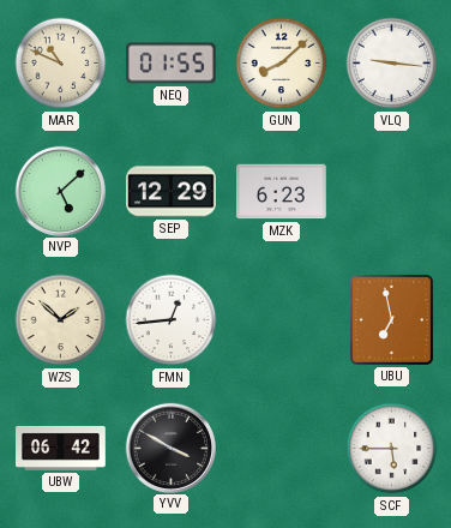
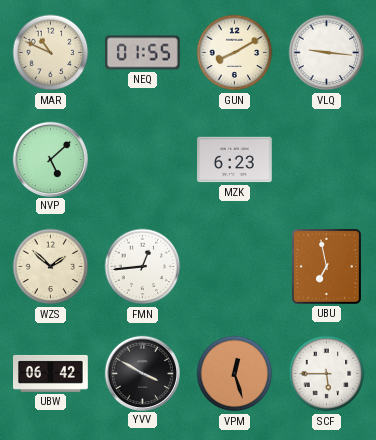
GUN: 8:08 -> 8:10
SEP: 12:29 -> none
VPM: none -> 12:27
